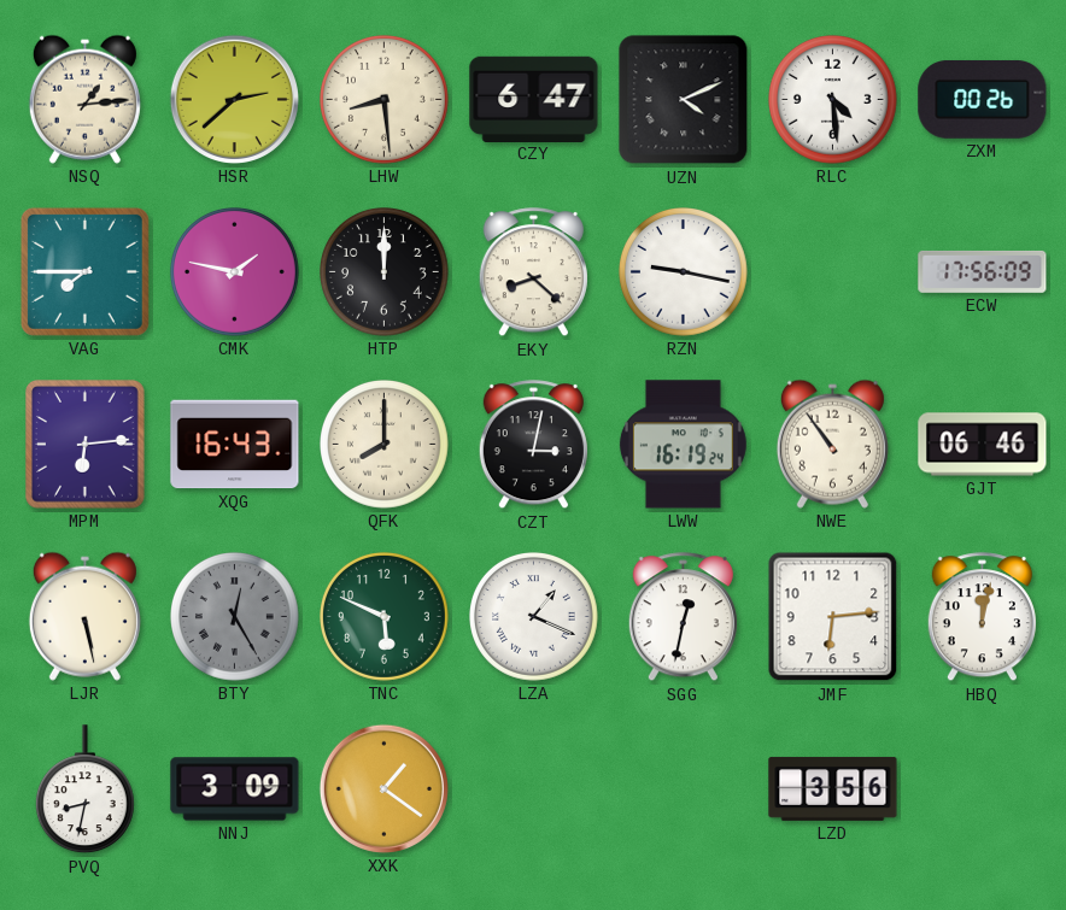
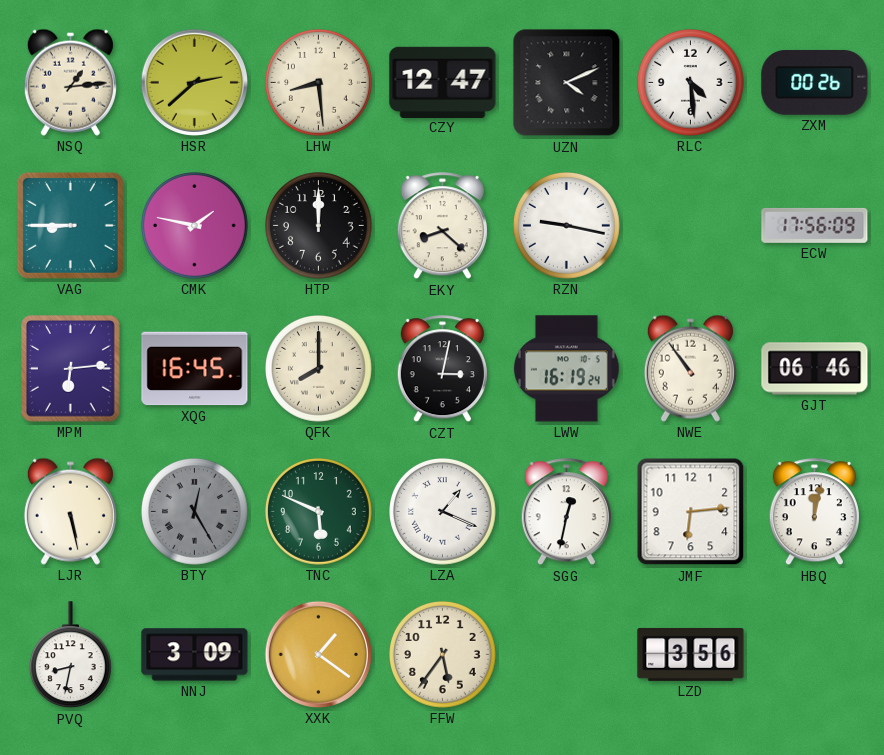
CZY: 6:47 -> 12:47
VAG: 7:45 -> 8:45
XQG: 16:43 -> 16:45
FFW: none -> 5:36
